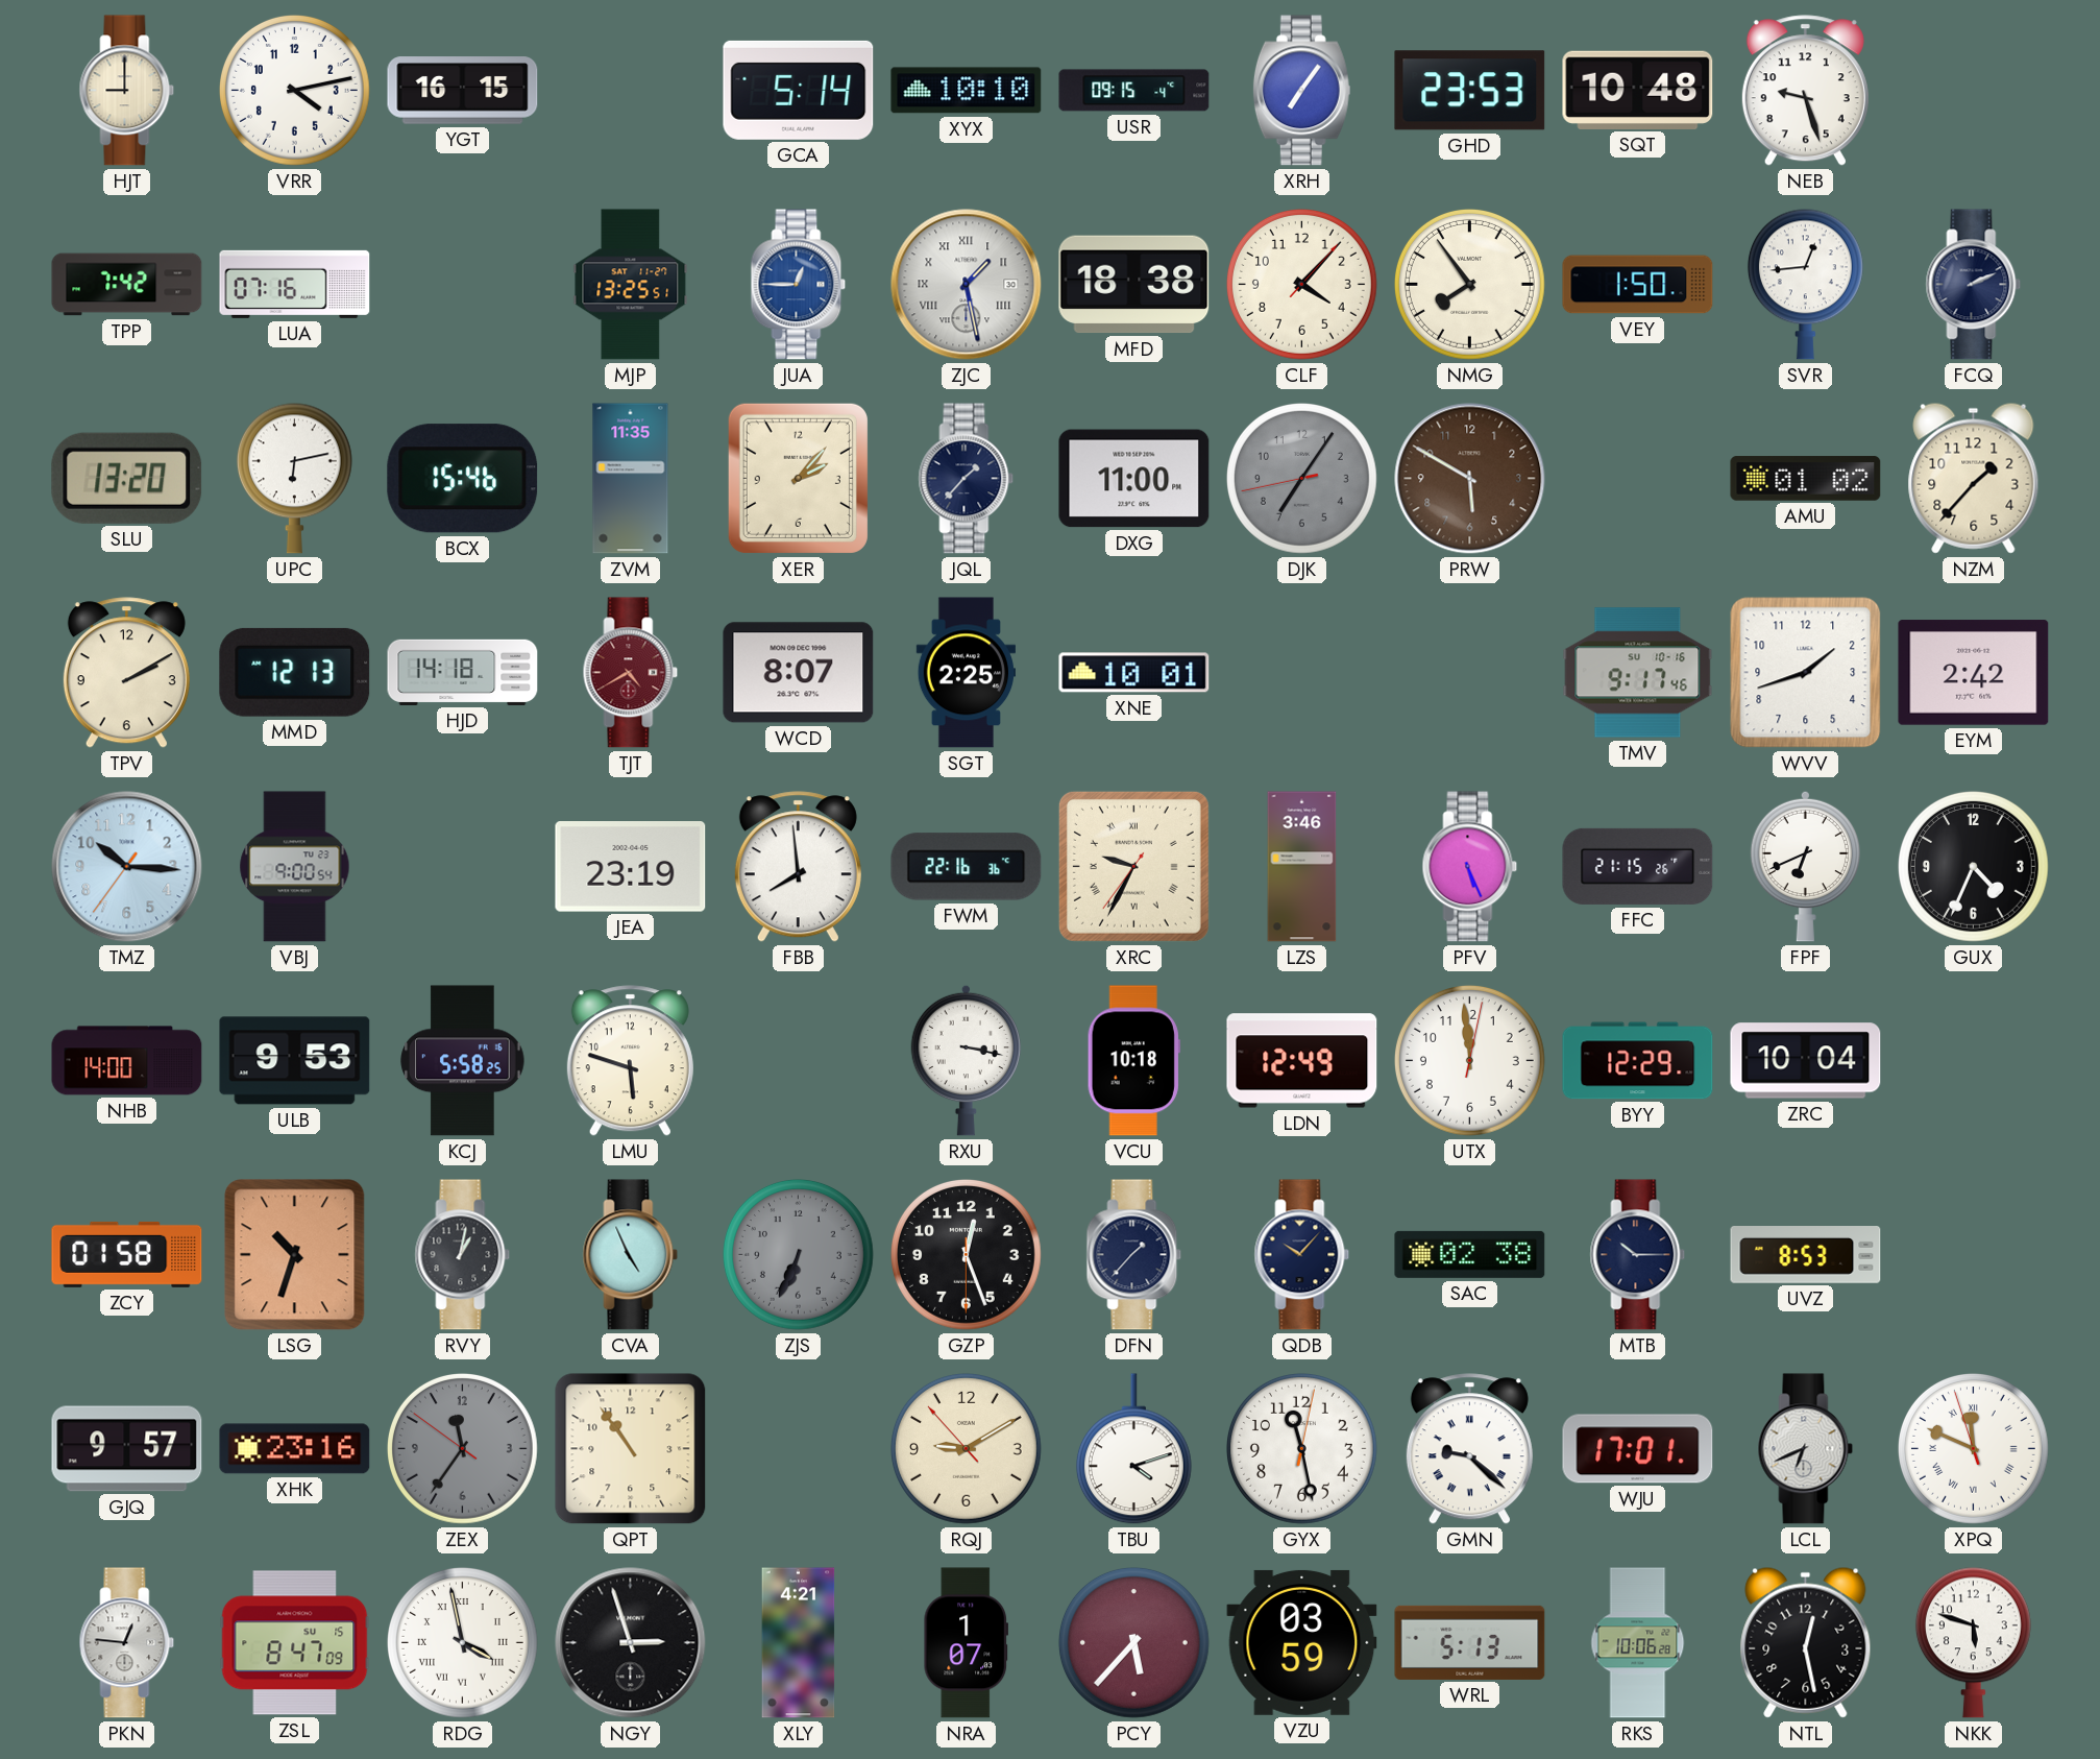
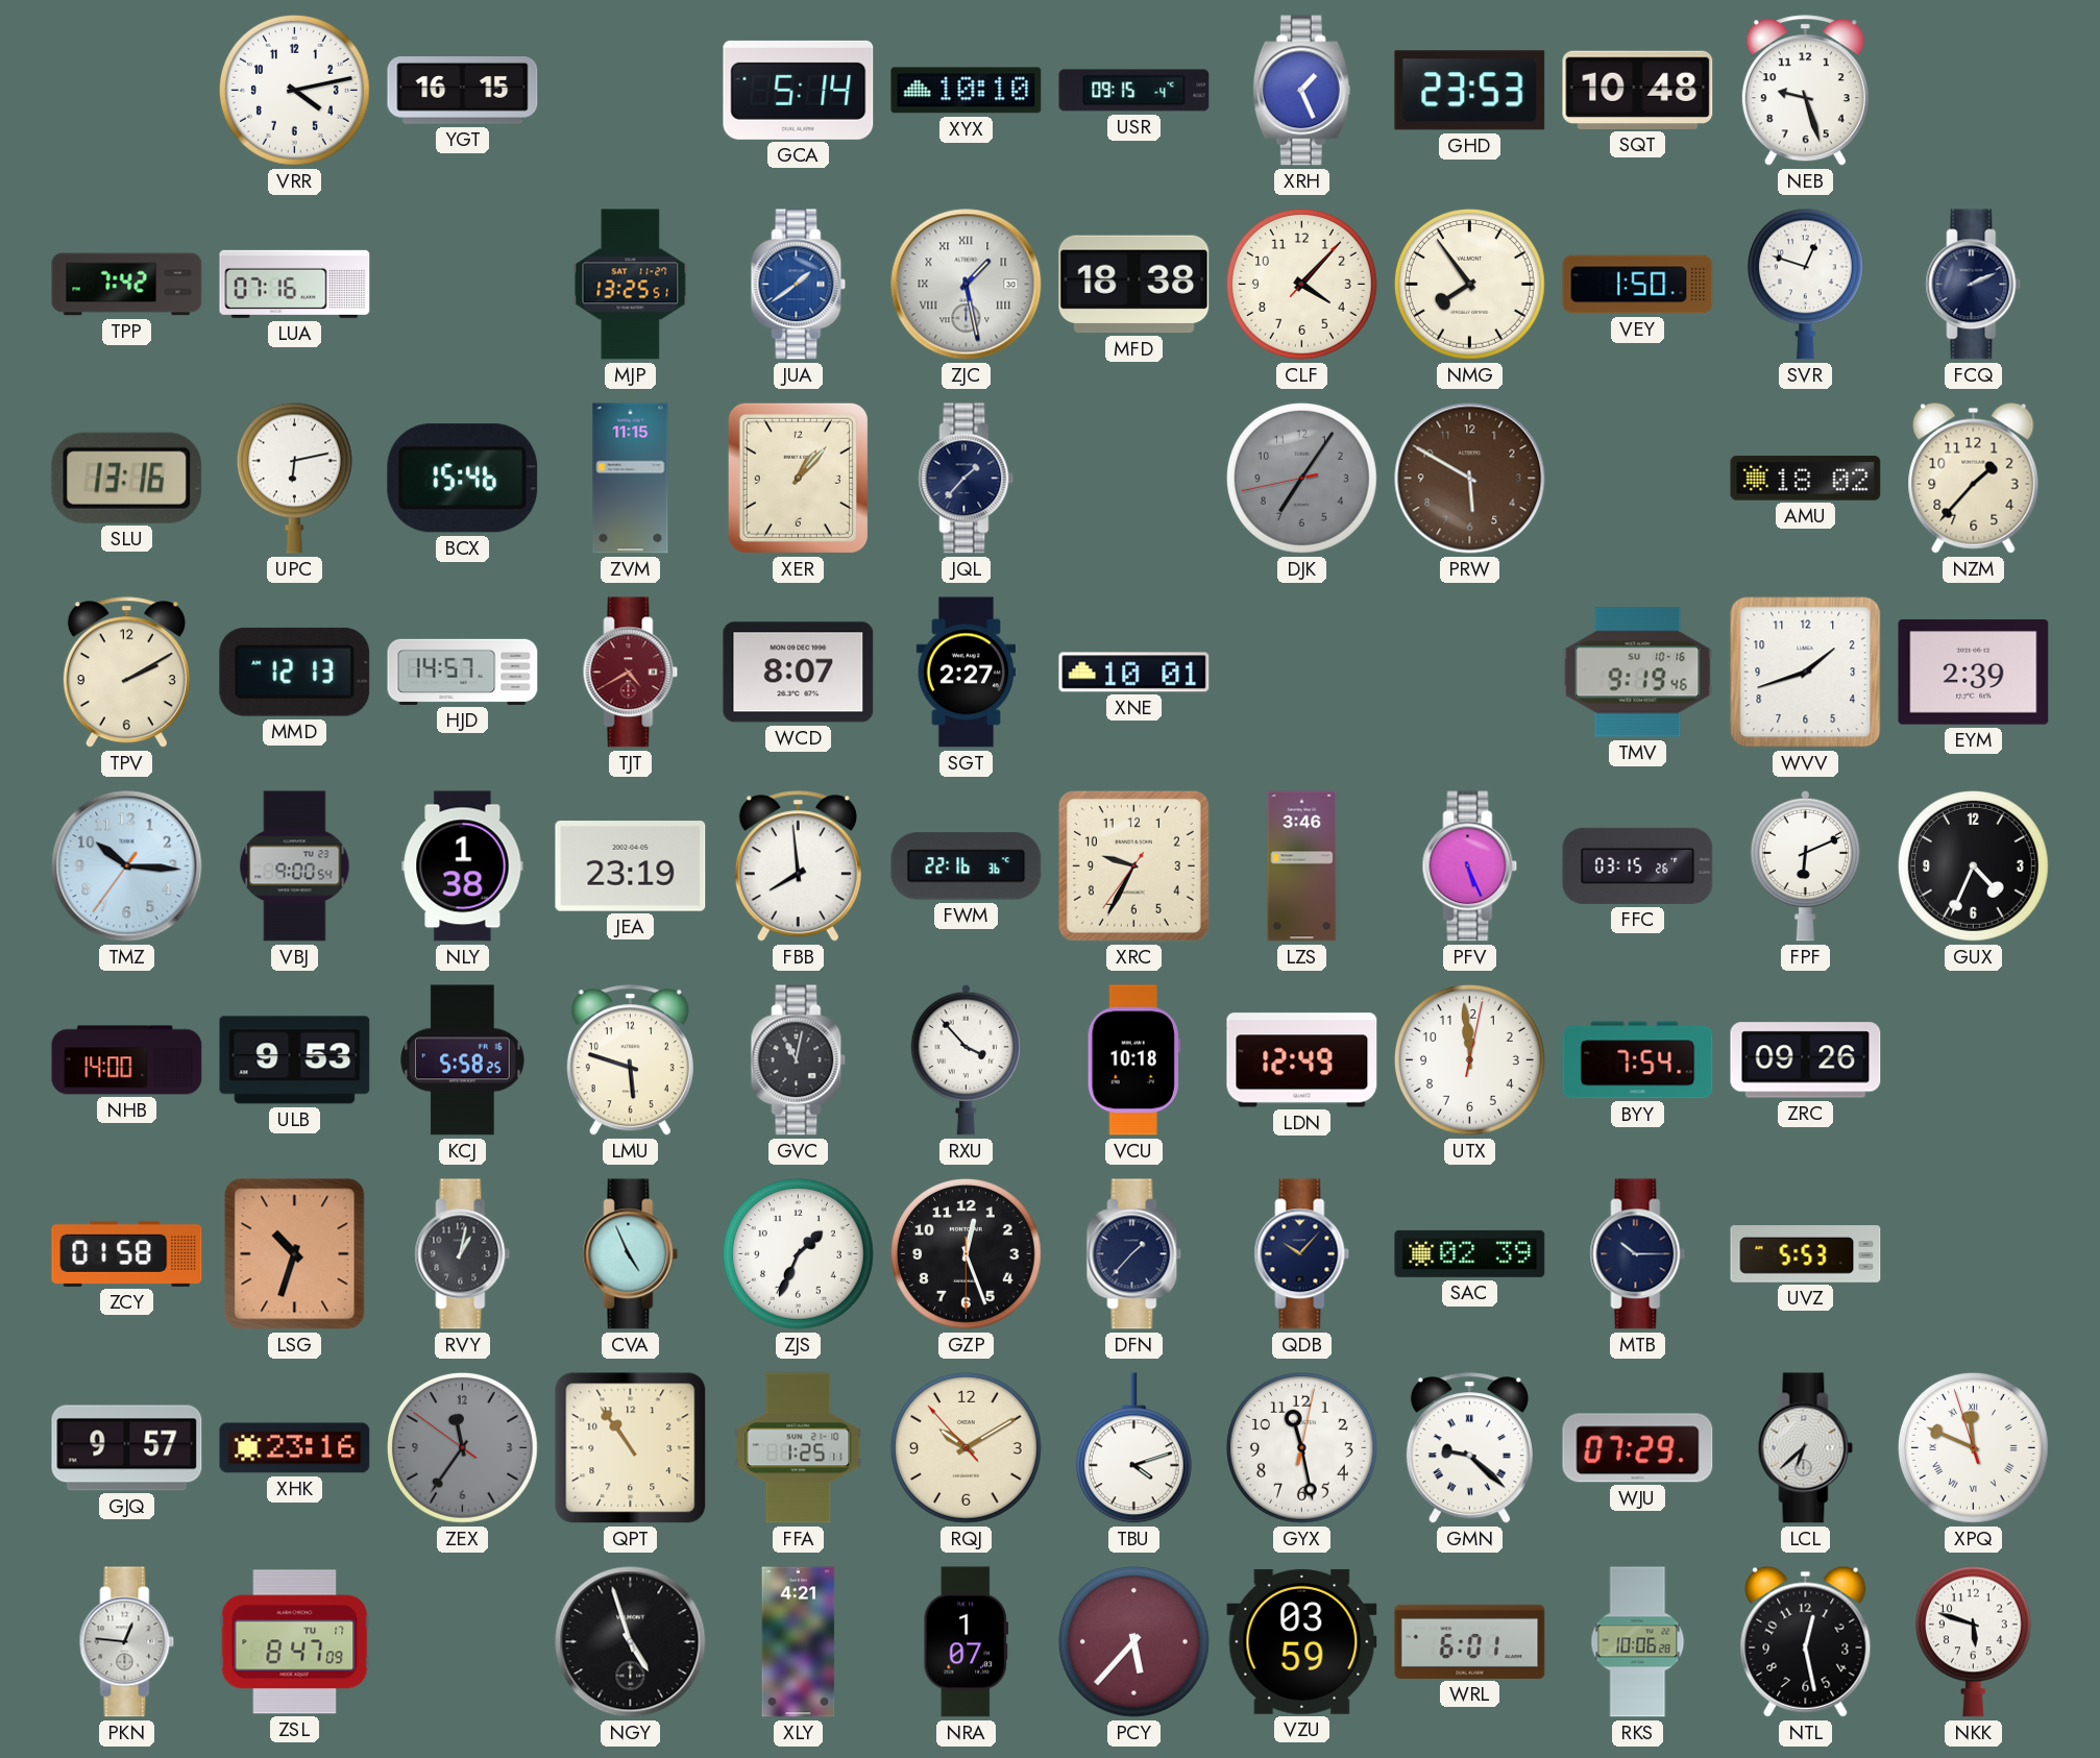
HJT: 9:00 -> none
XRH: 7:06 -> 1:26
JUA: 12:45 -> 1:39
SVR: 12:44 -> 12:48
SLU: 13:20 -> 13:16
ZVM: 11:35 -> 11:15
XER: 2:07 -> 1:07
DXG: 11:00 -> none
AMU: 01:02 -> 18:02
HJD: 14:18 -> 14:57
SGT: 2:25 -> 2:27
TMV: 9:17 -> 9:19
EYM: 2:42 -> 2:39
NLY: none -> 1:38
XRC numerals: Roman -> Arabic
FFC: 21:15 -> 03:15
FPF: 6:41 -> 6:11
GVC: none -> 11:02
RXU: 3:17 -> 3:53
BYY: 12:29 -> 7:54
ZRC: 10:04 -> 09:26
ZJS: 6:34 -> 1:34
ZJS dial: grey -> white
SAC: 02:38 -> 02:39
UVZ: 8:53 -> 5:53
FFA: none -> 1:25
RQJ: 9:09 -> 10:09
WJU: 17:01 -> 07:29
LCL: 6:41 -> 6:38
ZSL date: SU 15 -> TU 17
RDG: 3:58 -> none
NGY: 2:57 -> 4:57
WRL: 5:13 -> 6:01
